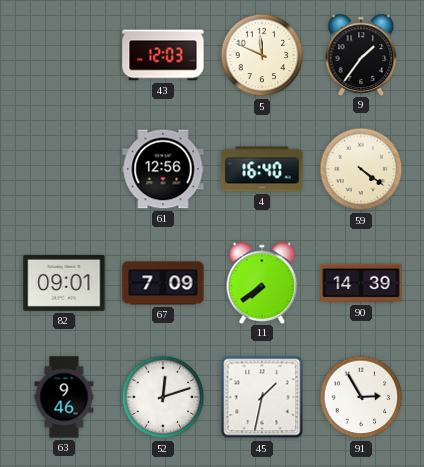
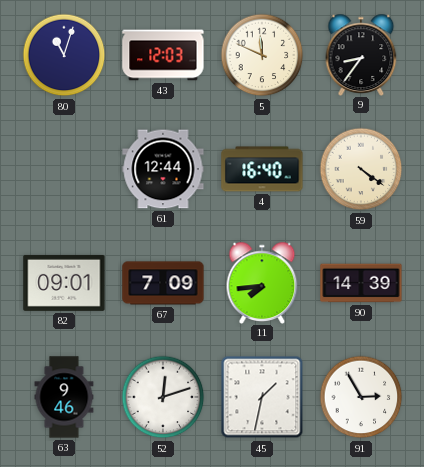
80: none -> 11:03
9: 1:36 -> 8:36
61: 12:56 -> 12:44
11: 7:39 -> 7:44
